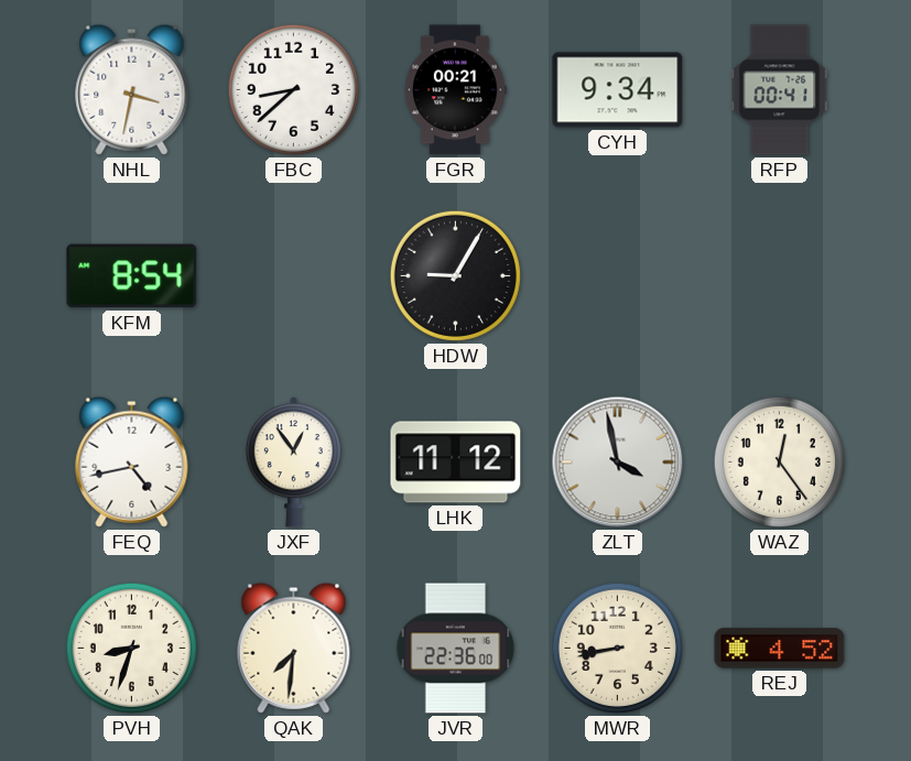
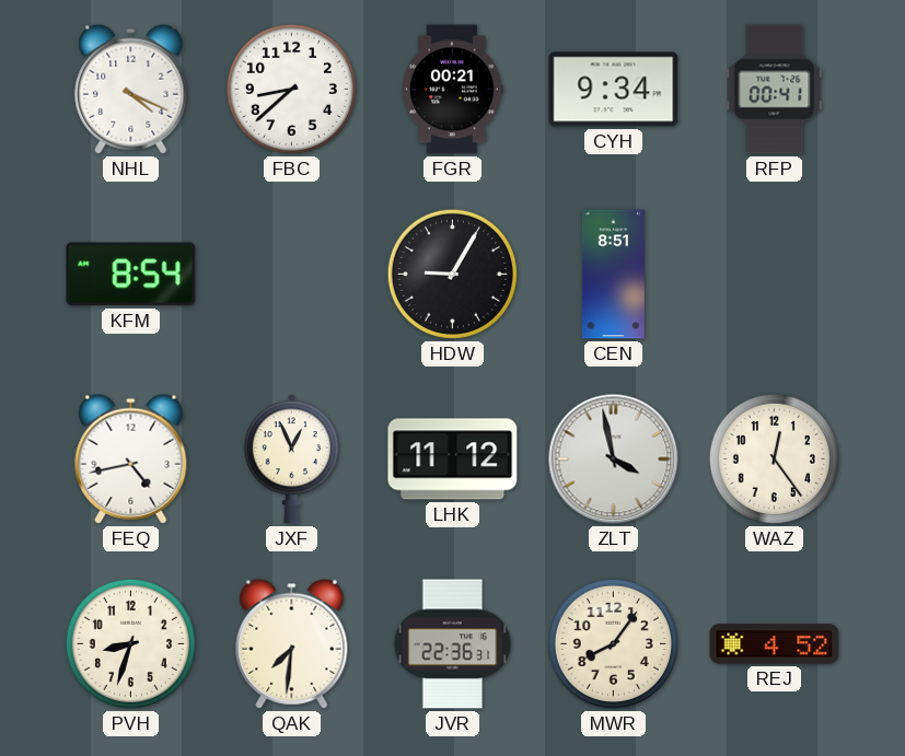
NHL: 3:32 -> 4:19
CEN: none -> 8:51
JXF: 12:54 -> 12:56
JVR: 22:36:00 -> 22:36:31
MWR: 8:43 -> 8:06
